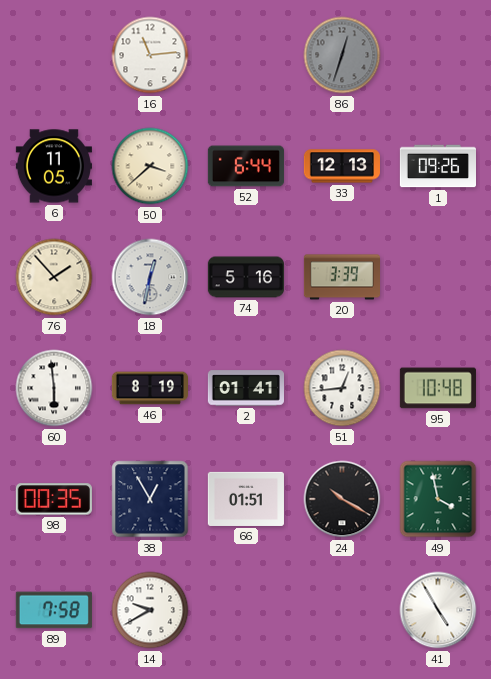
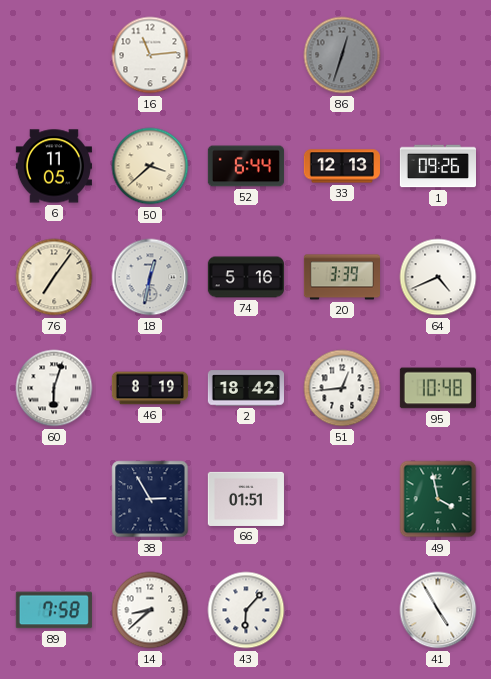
76: 1:53 -> 7:06
64: none -> 4:41
60: 5:59 -> 6:03
2: 01:41 -> 18:42
98: 00:35 -> none
38: 12:55 -> 2:55
24: 10:20 -> none
14: 9:40 -> 8:38
43: none -> 6:07
